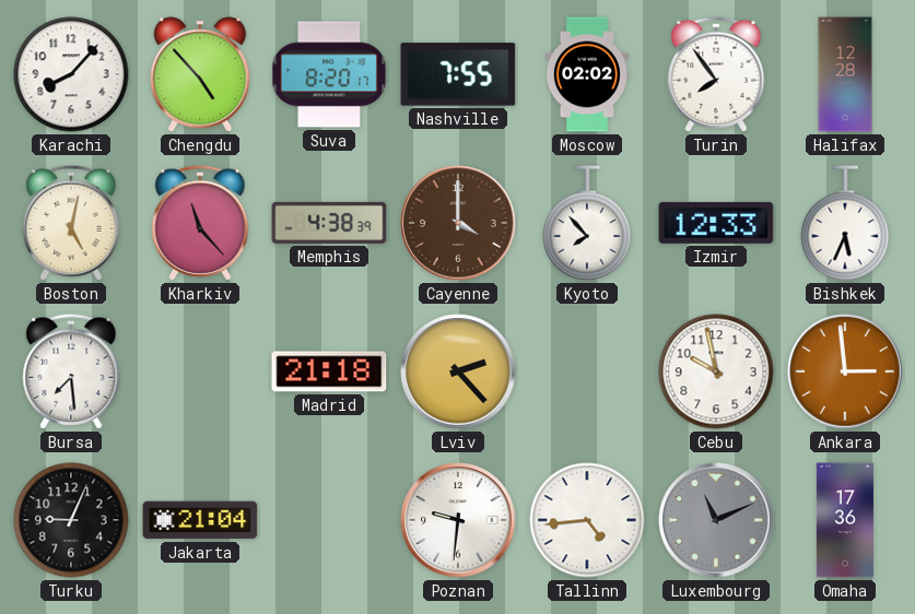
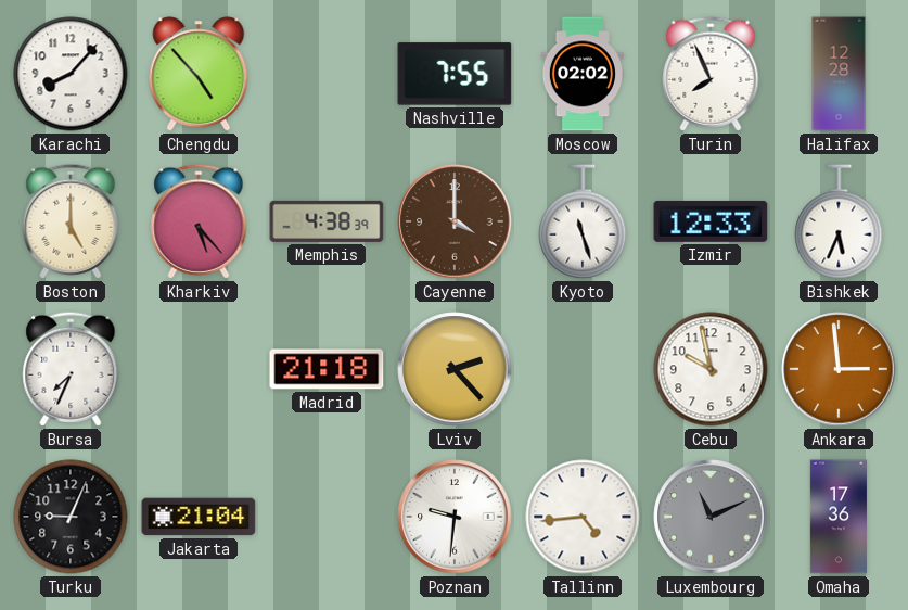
Suva: 8:20 -> none
Turin: 7:54 -> 7:56
Boston: 5:02 -> 5:00
Kharkiv: 11:23 -> 5:23
Kyoto: 7:53 -> 11:27
Bursa: 7:29 -> 7:34
